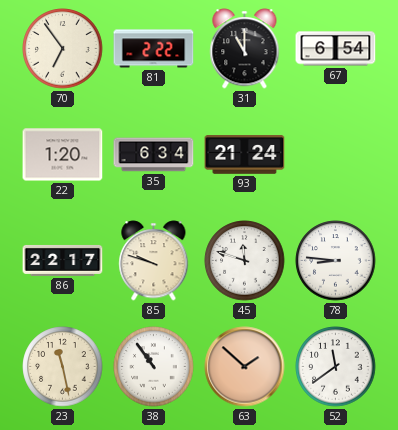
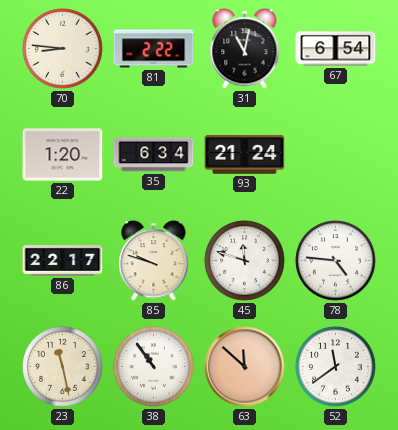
70: 6:54 -> 8:46
31: 11:00 -> 11:02
78: 8:46 -> 4:46
63: 1:52 -> 11:52
